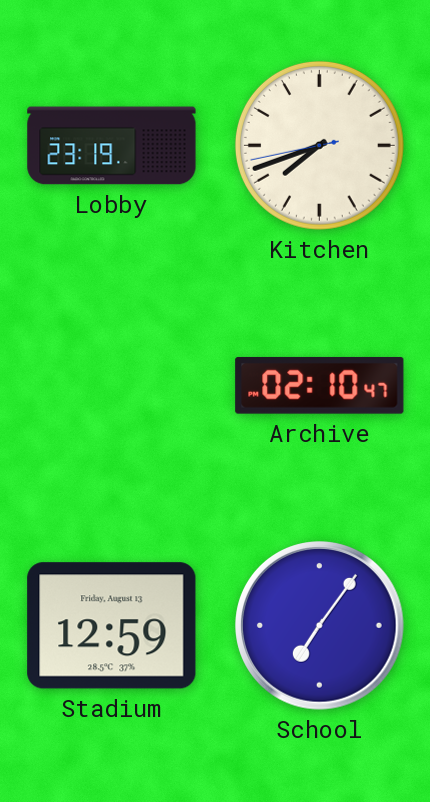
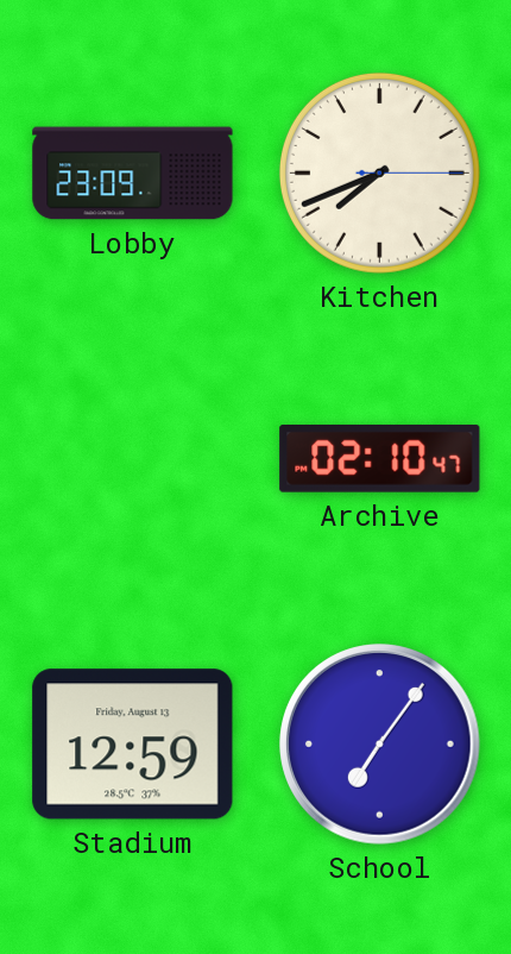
Lobby: 23:19 -> 23:09
Kitchen: 7:41:43 -> 7:41:15
